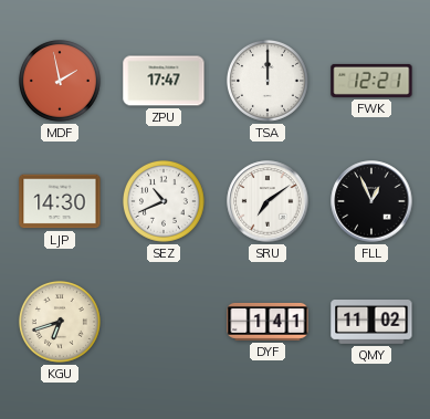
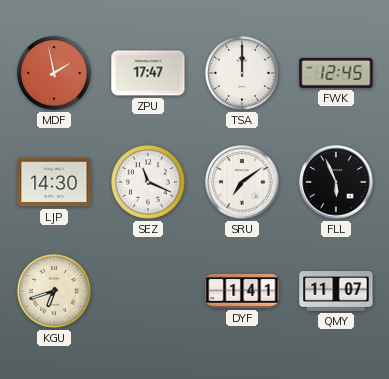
FWK: 12:21 -> 12:45
SEZ: 10:41 -> 11:19
FLL: 12:56 -> 5:56
QMY: 11:02 -> 11:07
